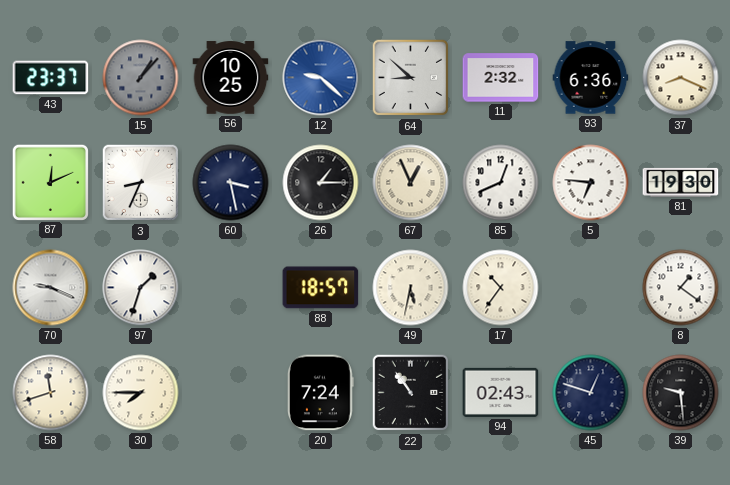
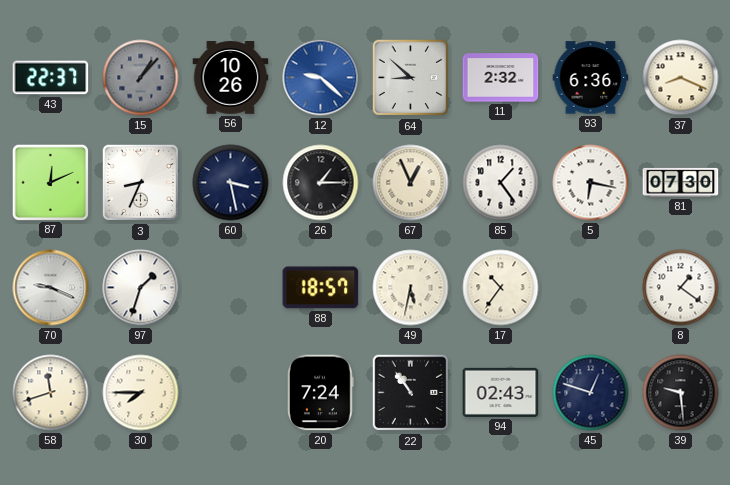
43: 23:37 -> 22:37
56: 10:25 -> 10:26
85: 12:41 -> 1:24
5: 6:46 -> 6:17
81: 19:30 -> 07:30
